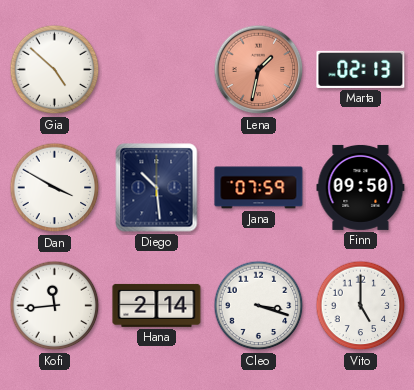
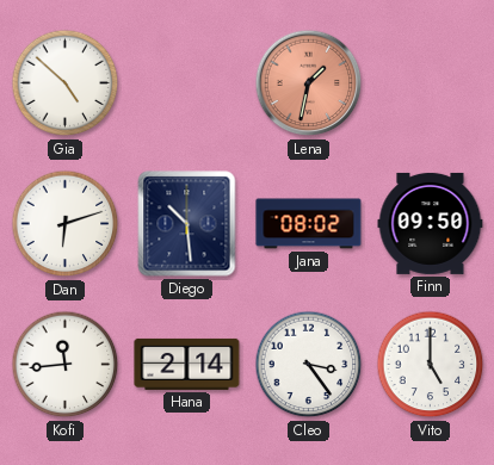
Marta: 02:13 -> none
Dan: 3:50 -> 6:12
Jana: 07:59 -> 08:02
Cleo: 3:18 -> 3:24
